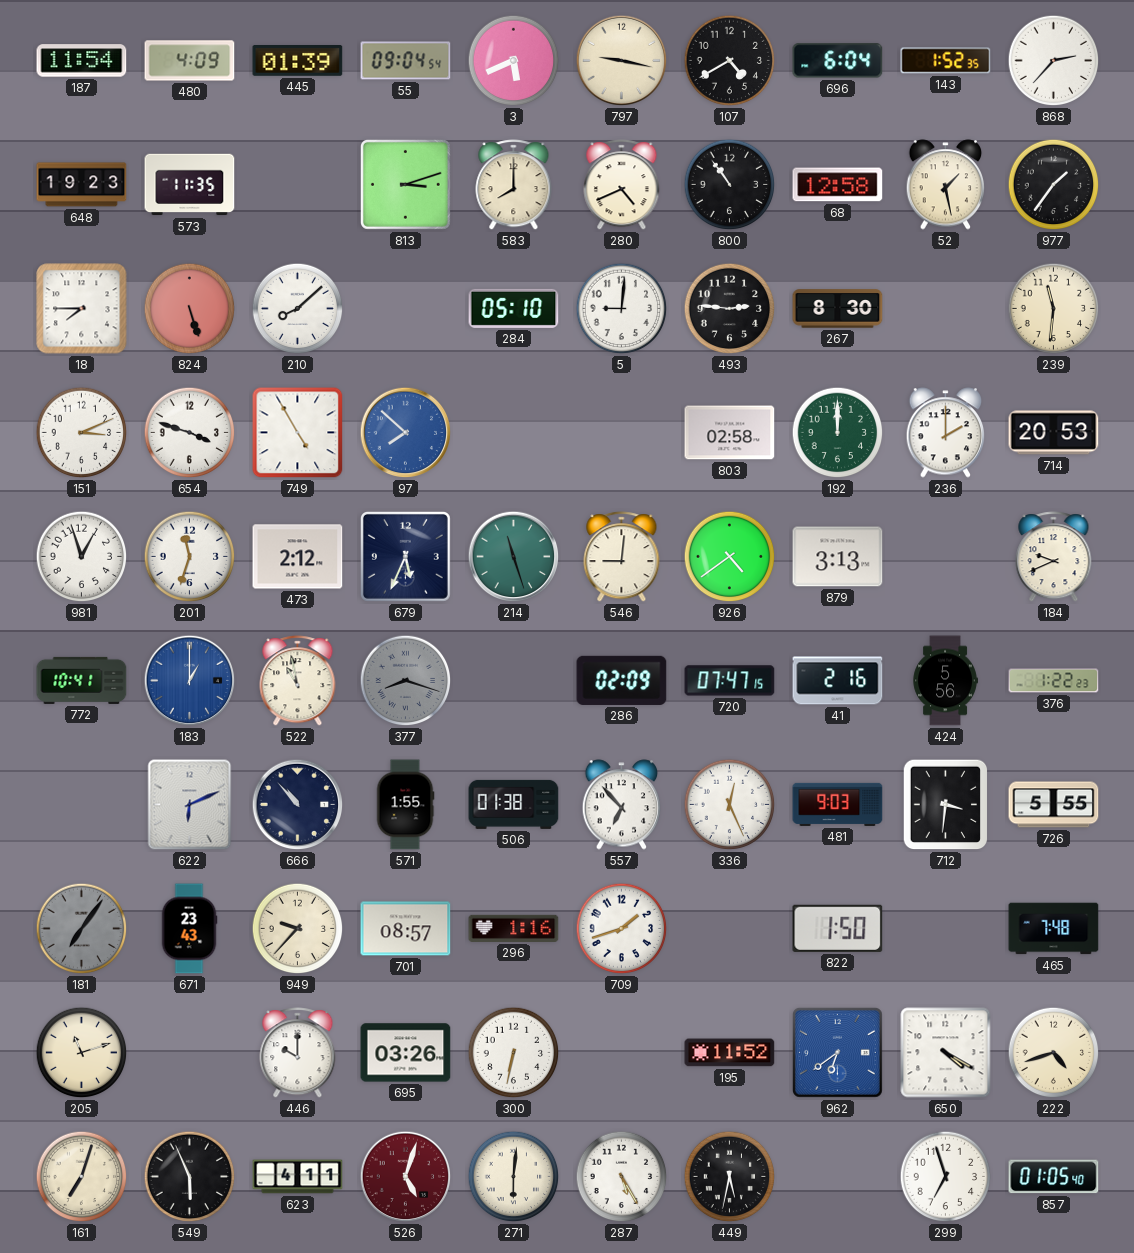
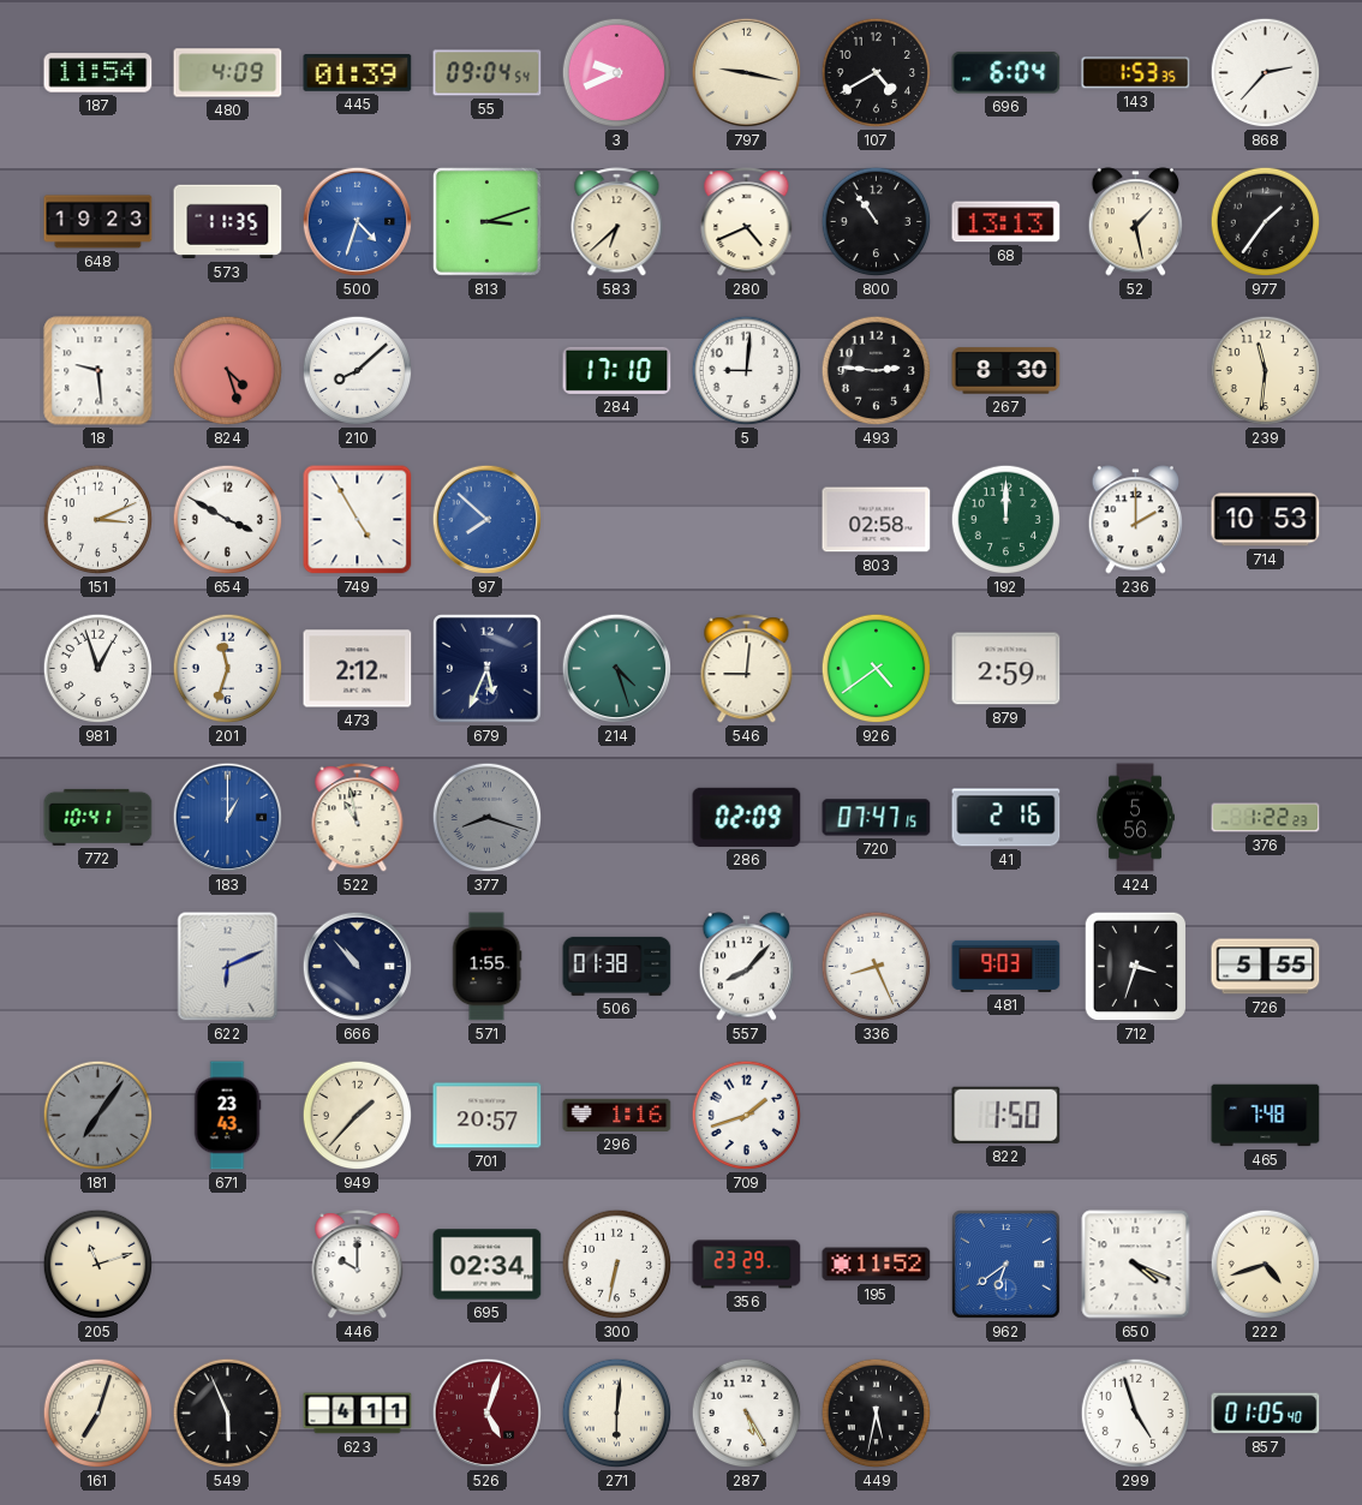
3: 5:41 -> 9:41
143: 1:52 -> 1:53
500: none -> 4:33
583: 8:00 -> 6:38
68: 12:58 -> 13:13
18: 7:45 -> 9:29
824: 5:27 -> 4:27
284: 05:10 -> 17:10
654: 3:48 -> 3:50
714: 20:53 -> 10:53
214: 11:27 -> 4:27
879: 3:13 -> 2:59
184: 9:41 -> none
557: 6:53 -> 8:07
336: 12:26 -> 8:26
712: 3:31 -> 3:33
949: 9:37 -> 1:37
701: 08:57 -> 20:57
695: 03:26 -> 02:34
356: none -> 23:29
650: 4:20 -> 4:19
299: 6:57 -> 4:57
